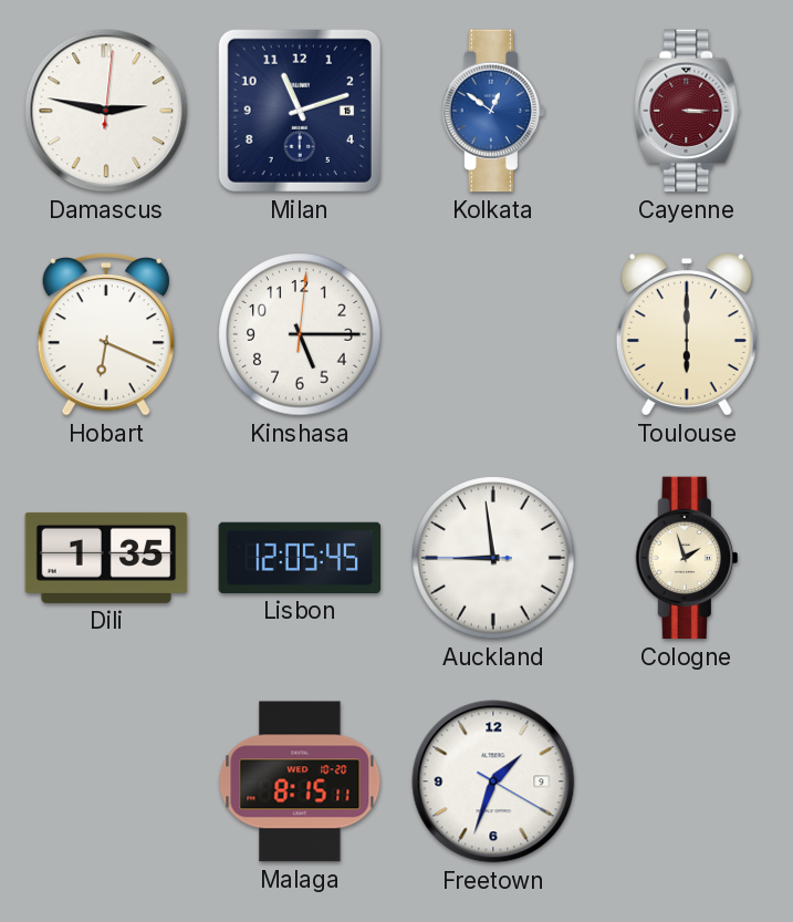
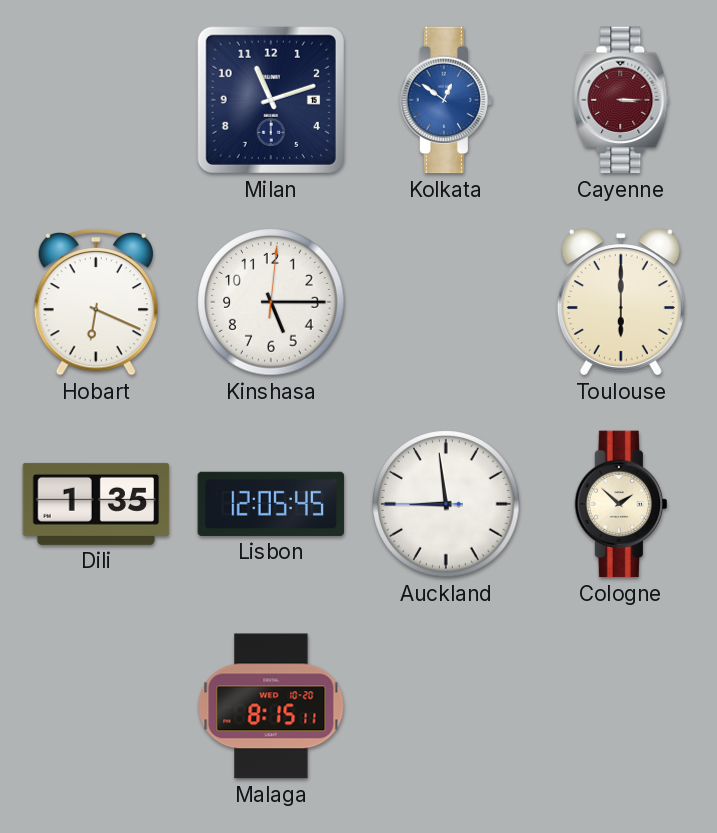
Damascus: 2:47 -> none
Cologne: 1:57 -> 1:52
Freetown: 1:33 -> none
